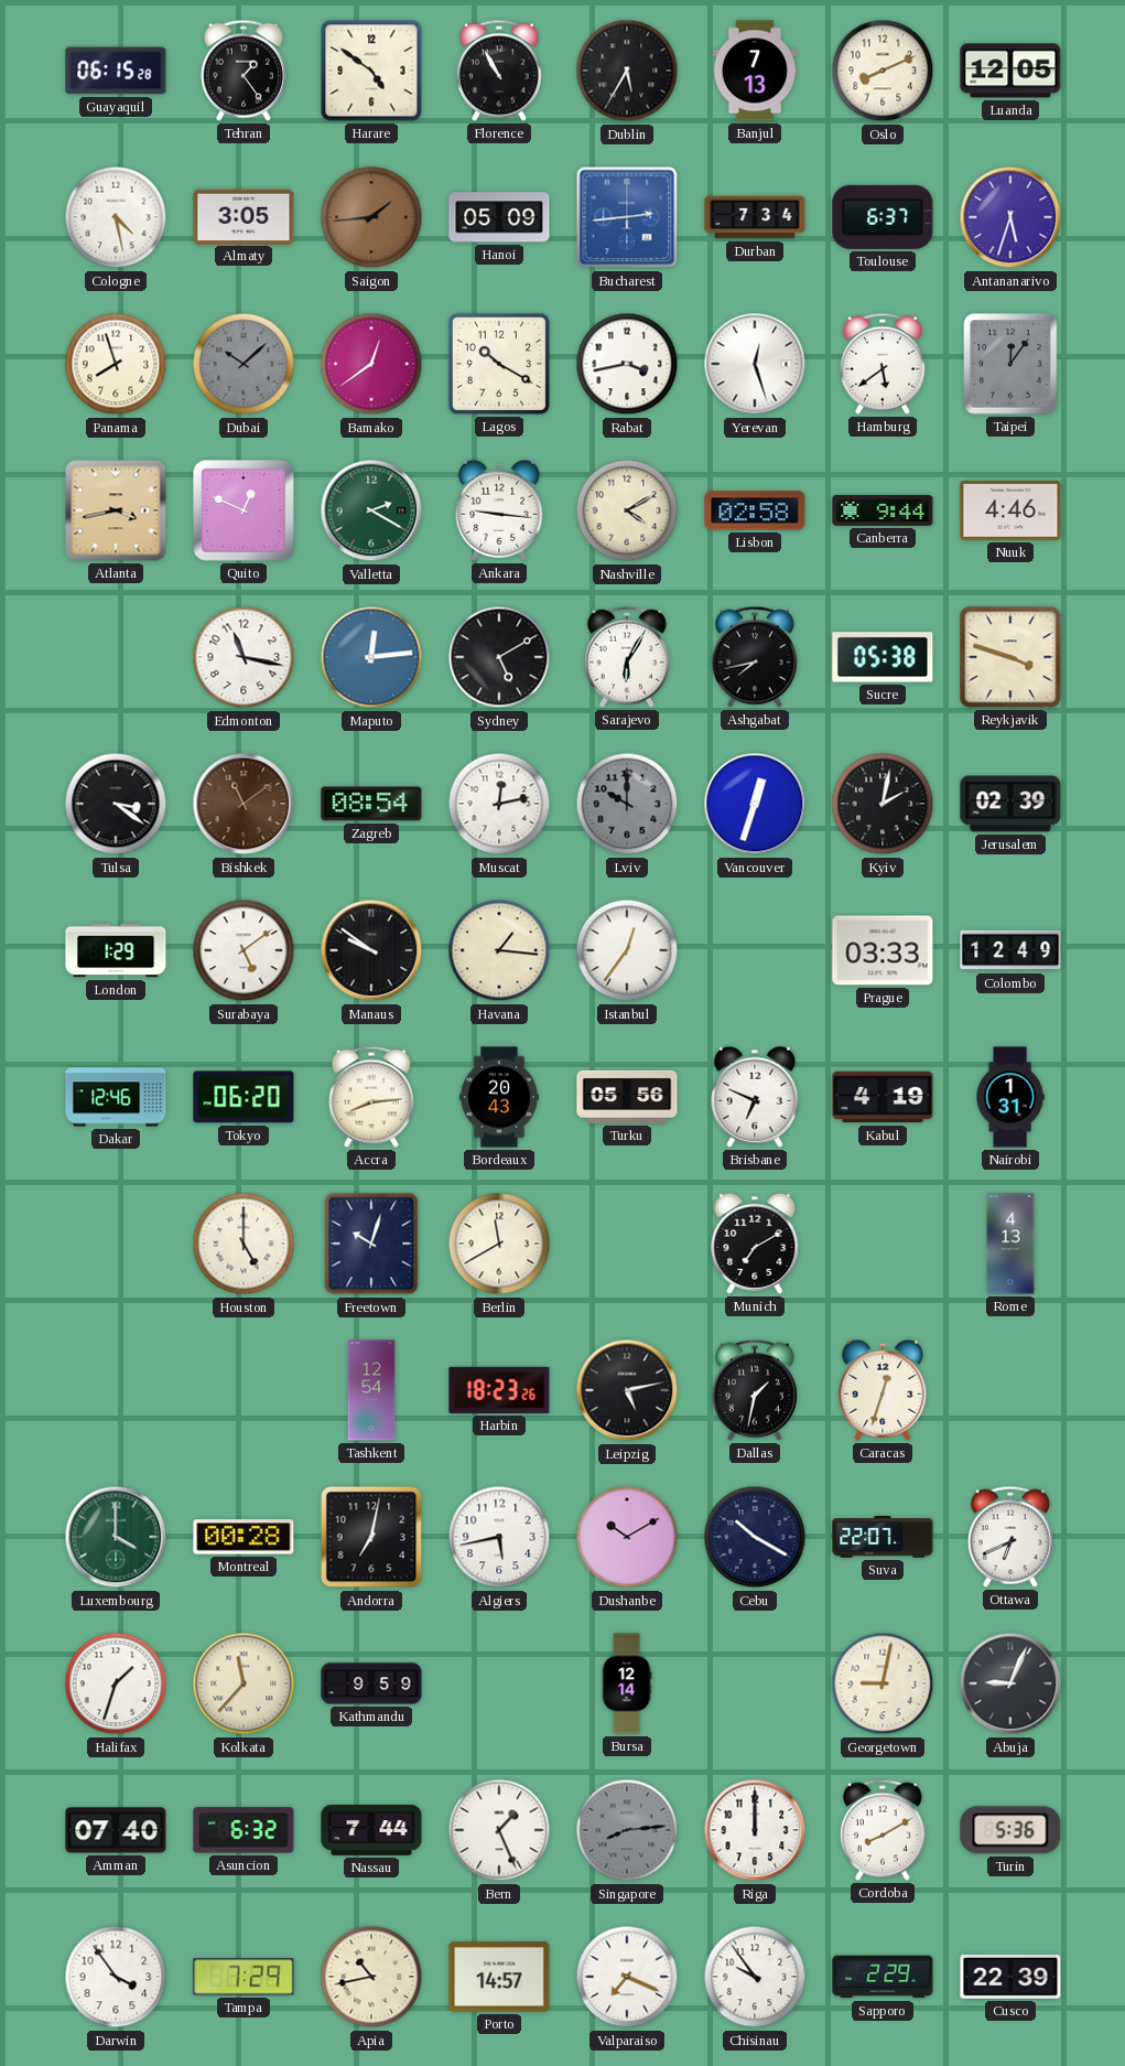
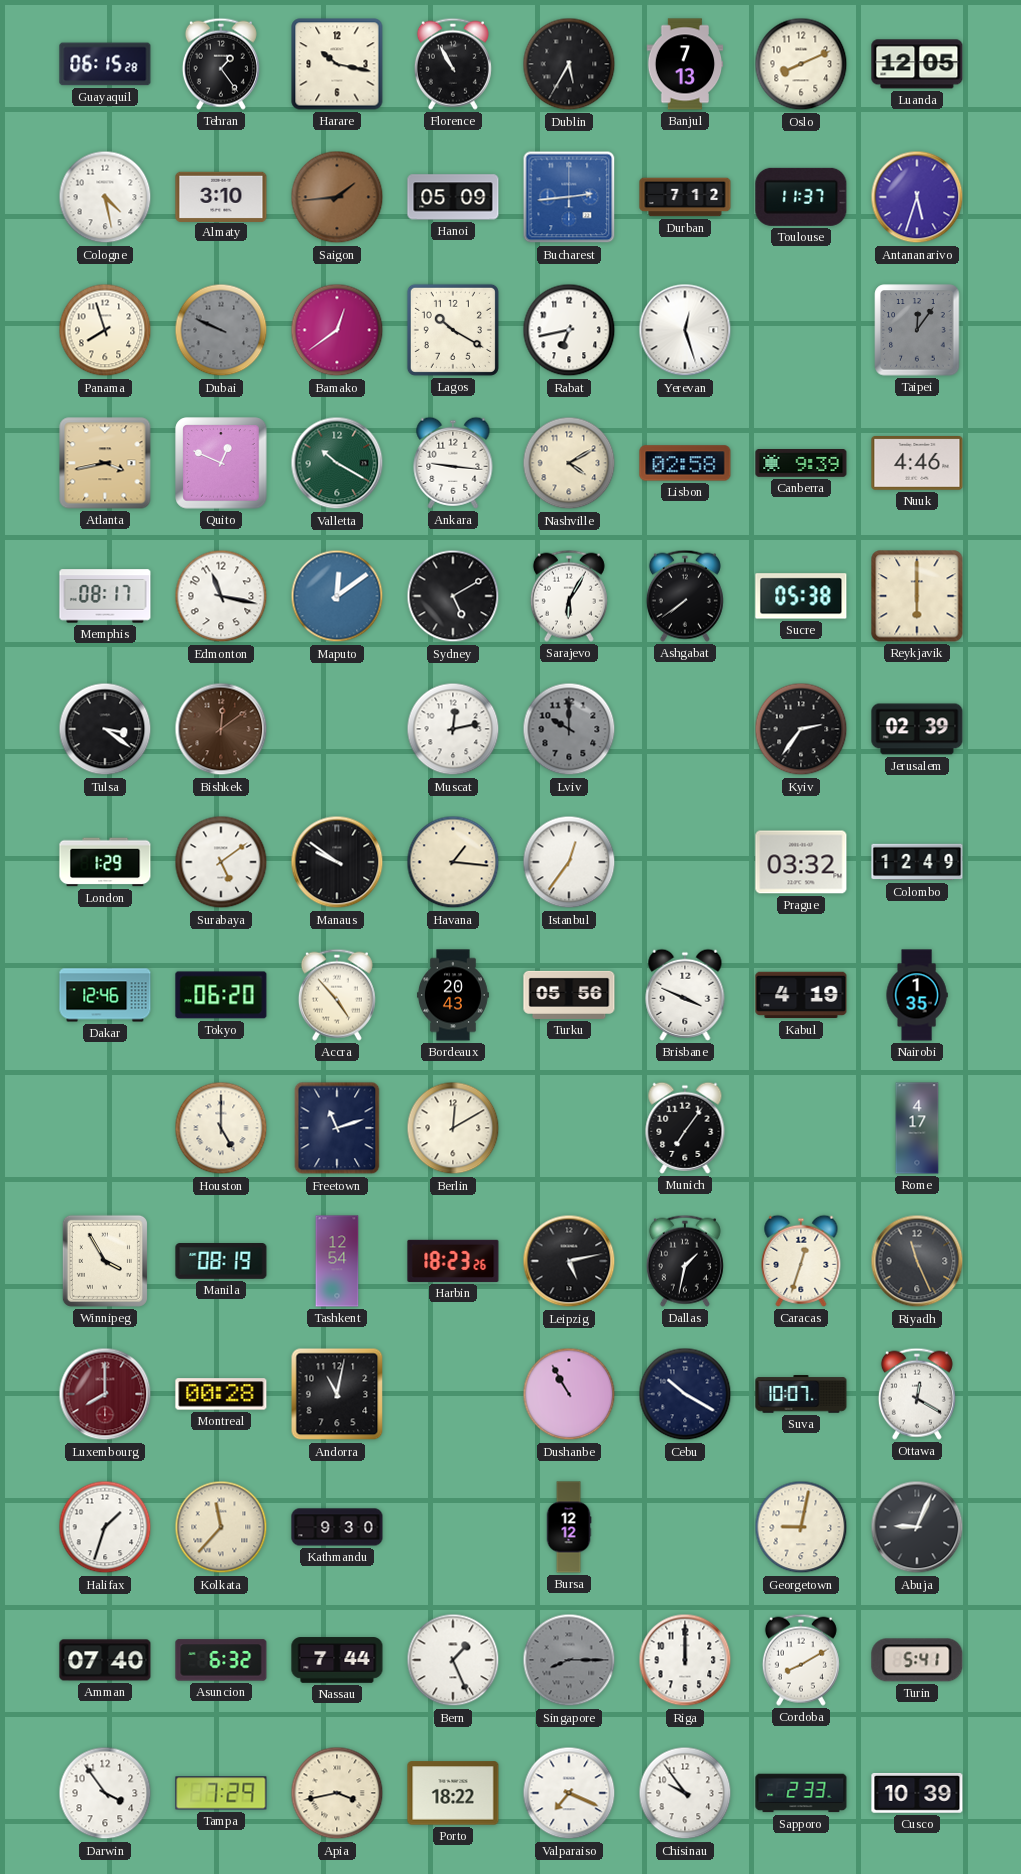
Harare: 4:51 -> 10:17
Almaty: 3:05 -> 3:10
Durban: 7:34 -> 7:12
Toulouse: 6:37 -> 11:37
Dubai: 10:08 -> 9:49
Rabat: 3:43 -> 6:43
Hamburg: 5:39 -> none
Valletta: 2:20 -> 10:20
Canberra: 9:44 -> 9:39
Memphis: none -> 08:17
Maputo: 12:14 -> 12:09
Ashgabat: 7:43 -> 7:39
Reykjavik: 3:48 -> 6:00
Bishkek: 11:09 -> 12:09
Zagreb: 08:54 -> none
Vancouver: 12:33 -> none
Kyiv: 2:02 -> 2:36
Prague: 03:33 -> 03:32
Accra: 8:14 -> 4:53
Brisbane: 6:49 -> 3:49
Nairobi: 1:31 -> 1:35
Freetown: 10:03 -> 11:12
Berlin: 11:40 -> 12:10
Munich: 7:10 -> 7:06
Rome: 4:13 -> 4:17
Winnipeg: none -> 3:55
Manila: none -> 08:19
Riyadh: none -> 11:26
Luxembourg: 4:00 -> 8:00
Luxembourg dial: green -> burgundy
Andorra: 7:02 -> 11:02
Algiers: 5:43 -> none
Dushanbe: 10:10 -> 10:55
Suva: 22:07 -> 10:07
Ottawa: 6:41 -> 12:20
Kathmandu: 9:59 -> 9:30
Bursa: 12:14 -> 12:12
Singapore: 8:14 -> 8:15
Turin: 5:36 -> 5:41
Apia: 10:43 -> 3:43
Porto: 14:57 -> 18:22
Sapporo: 2:29 -> 2:33
Cusco: 22:39 -> 10:39
